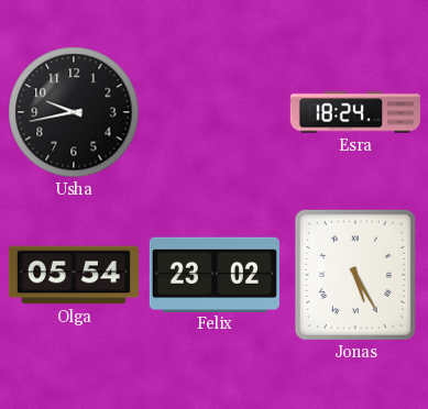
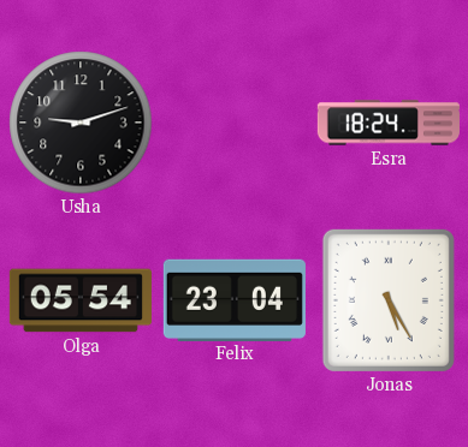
Usha: 9:43 -> 9:12
Felix: 23:02 -> 23:04
